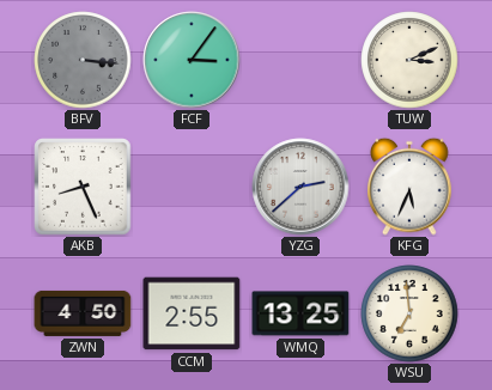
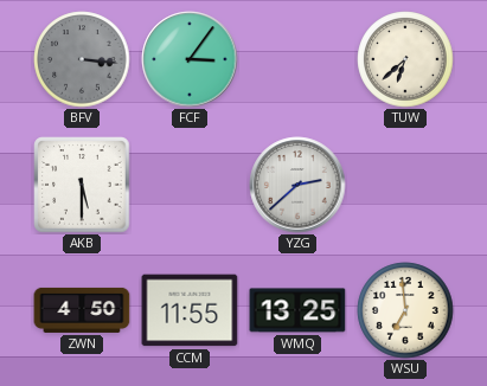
TUW: 3:11 -> 6:38
AKB: 8:26 -> 5:30
KFG: 5:34 -> none
CCM: 2:55 -> 11:55
